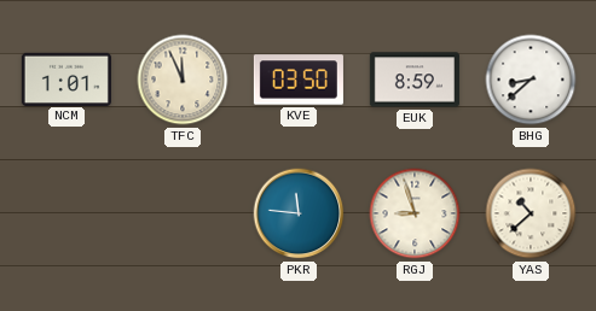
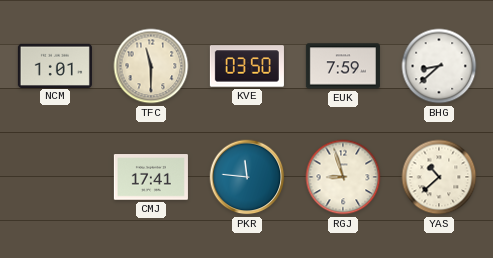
TFC: 11:56 -> 11:30
EUK: 8:59 -> 7:59
CMJ: none -> 17:41
